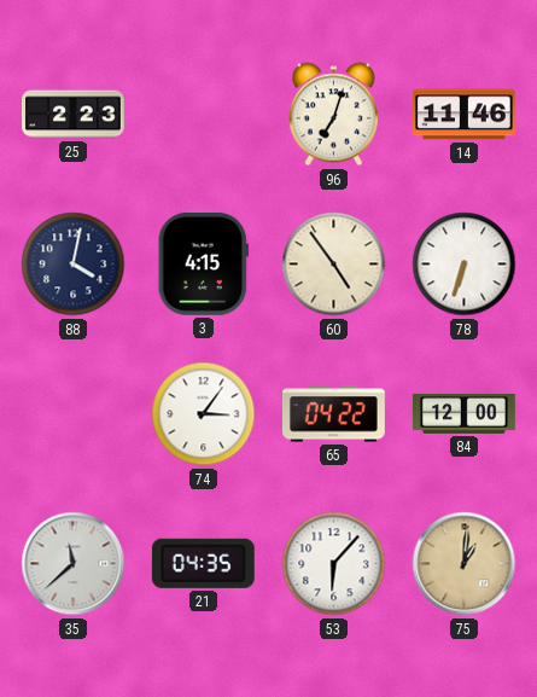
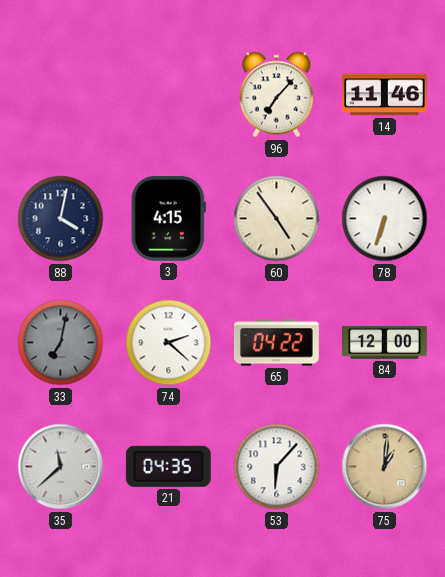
25: 2:23 -> none
96: 7:03 -> 7:07
33: none -> 7:02
74: 3:06 -> 2:22
